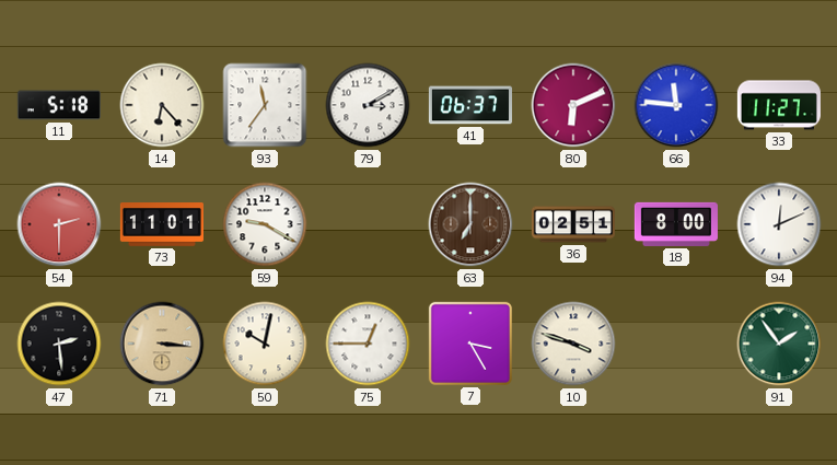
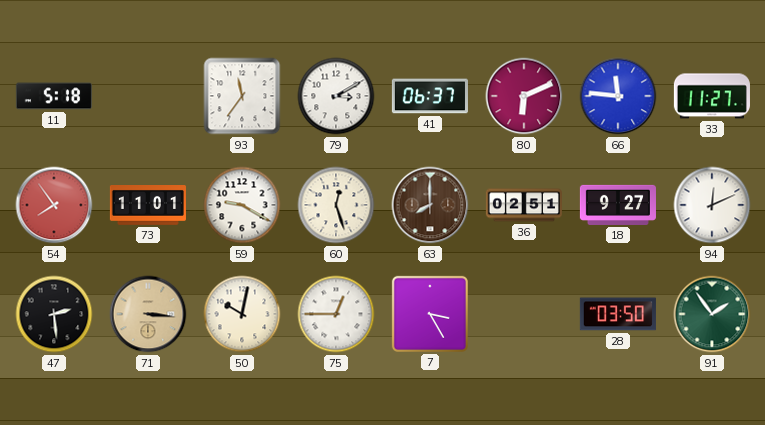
14: 6:23 -> none
54: 2:30 -> 7:54
60: none -> 12:27
63: 7:00 -> 8:00
18: 8:00 -> 9:27
10: 3:48 -> none
28: none -> 03:50
